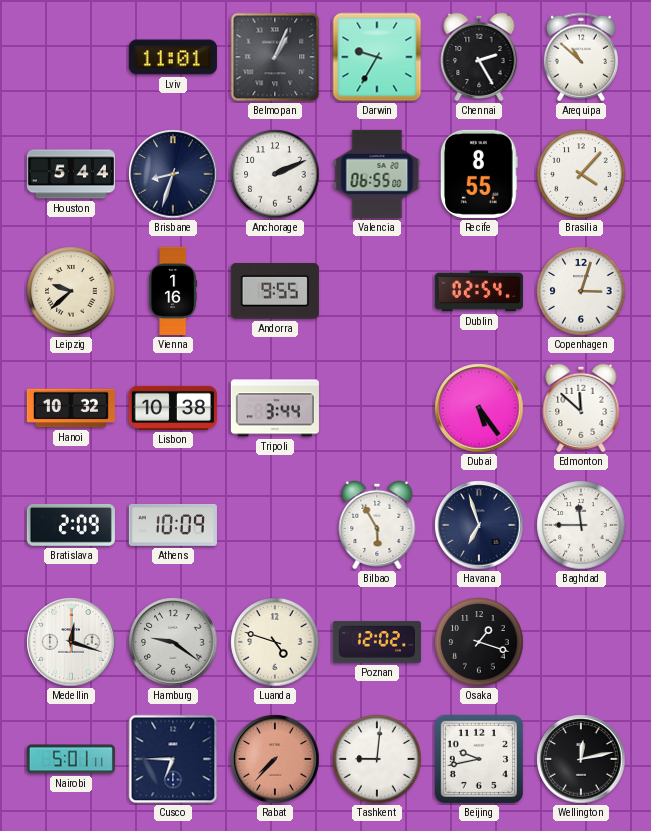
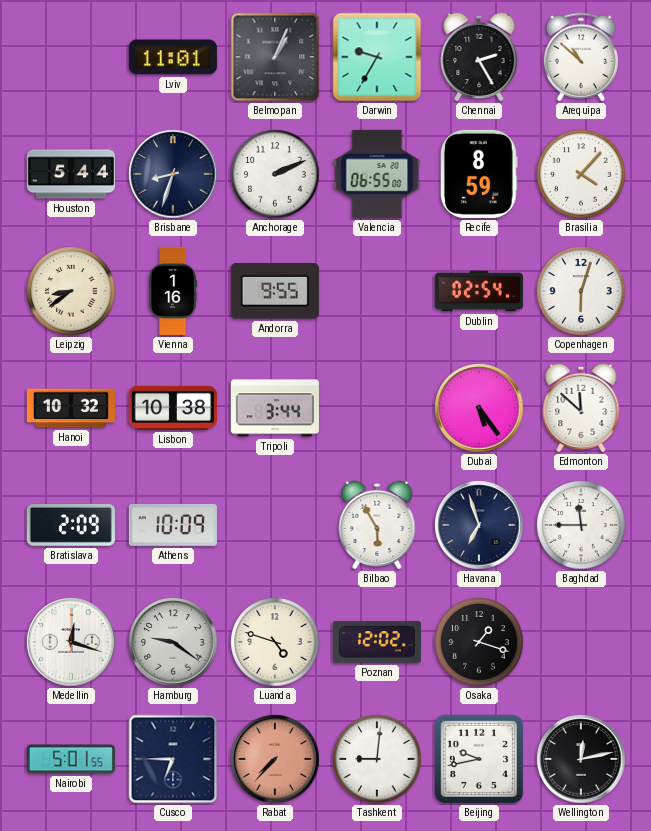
Recife: 8:55 -> 8:59
Leipzig: 9:38 -> 8:39
Copenhagen: 3:03 -> 6:03
Nairobi: 5:01:11 -> 5:01:55
